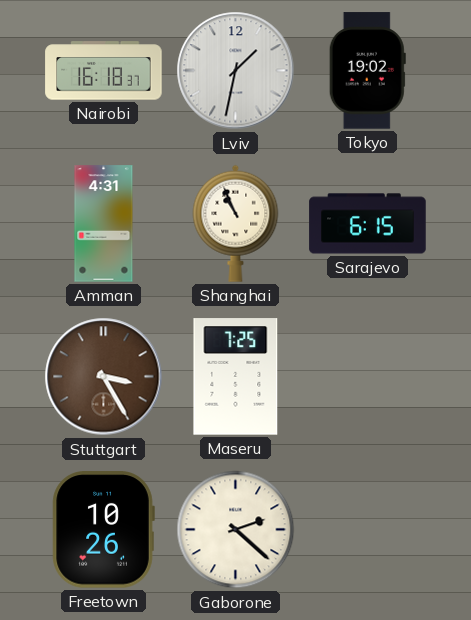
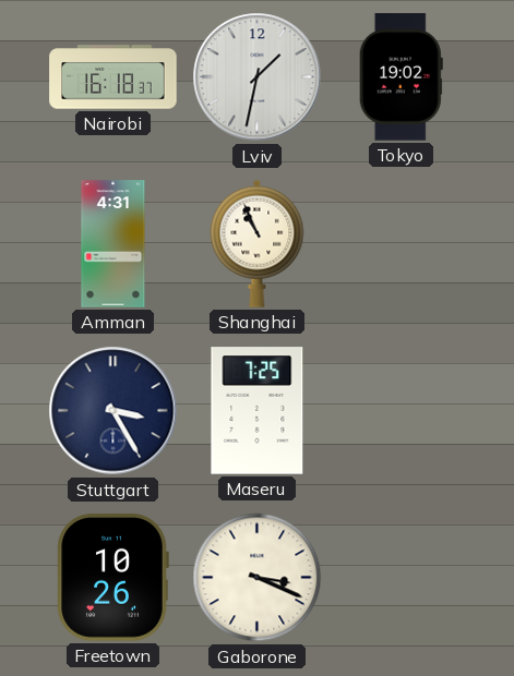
Sarajevo: 6:15 -> none
Stuttgart dial: brown -> navy
Gaborone: 2:22 -> 3:19
